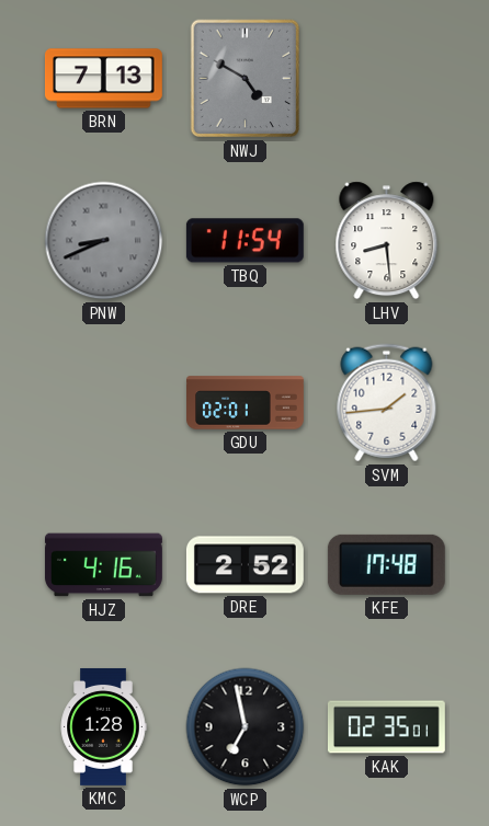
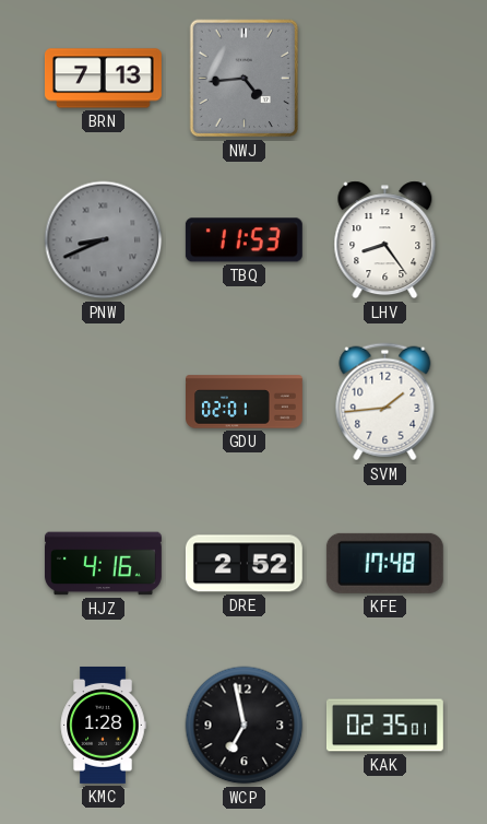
NWJ: 4:50 -> 4:44
TBQ: 11:54 -> 11:53
LHV: 8:29 -> 8:24
